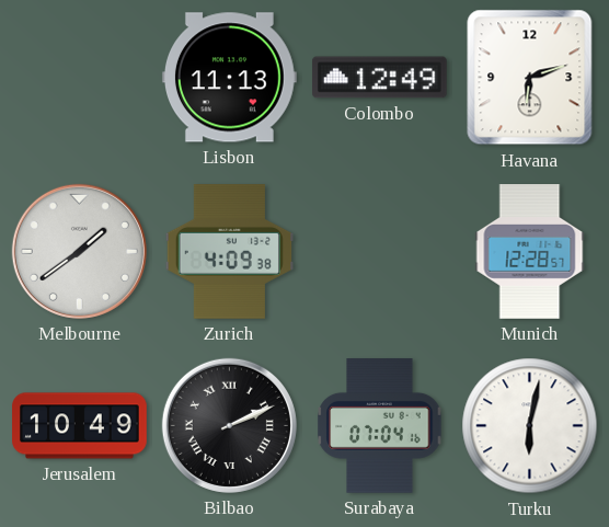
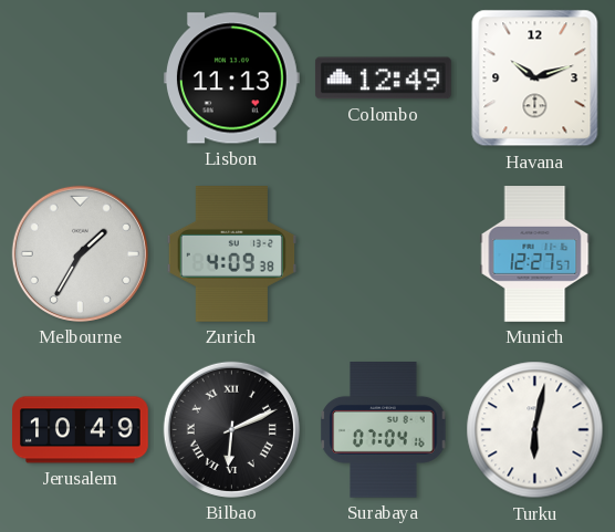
Havana: 6:12 -> 10:12
Melbourne: 1:39 -> 1:35
Munich: 12:28 -> 12:27
Bilbao: 2:11 -> 6:11
